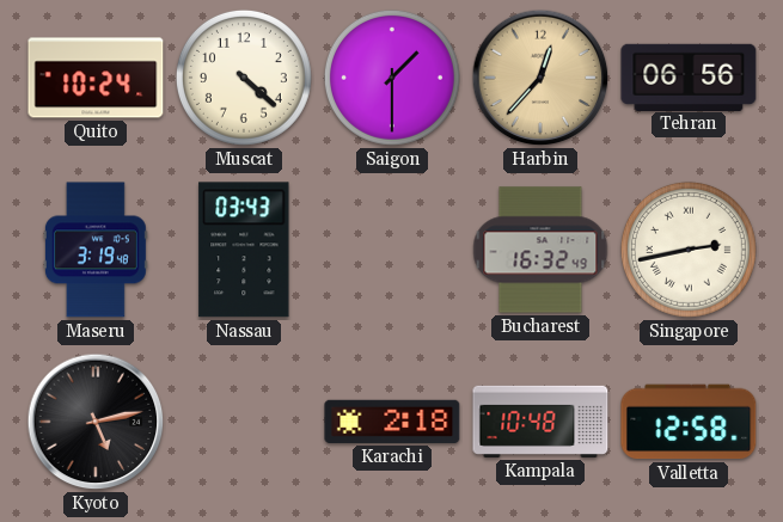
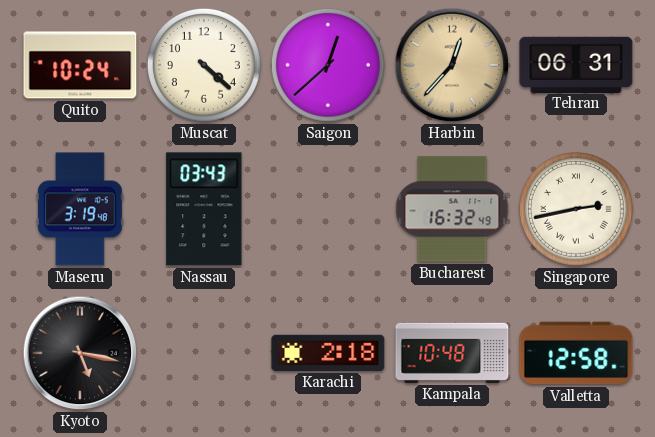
Saigon: 1:30 -> 12:38
Tehran: 06:56 -> 06:31
Kyoto: 5:13 -> 5:17
